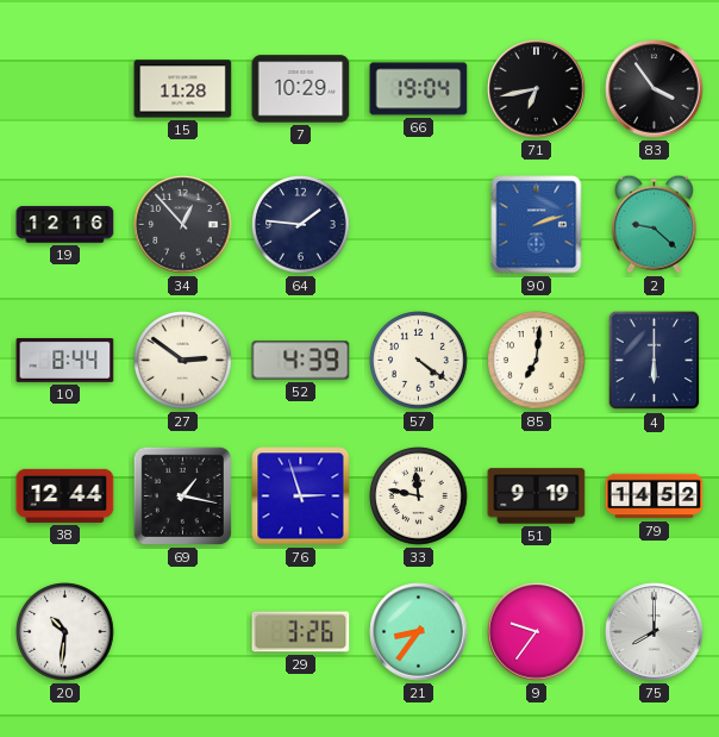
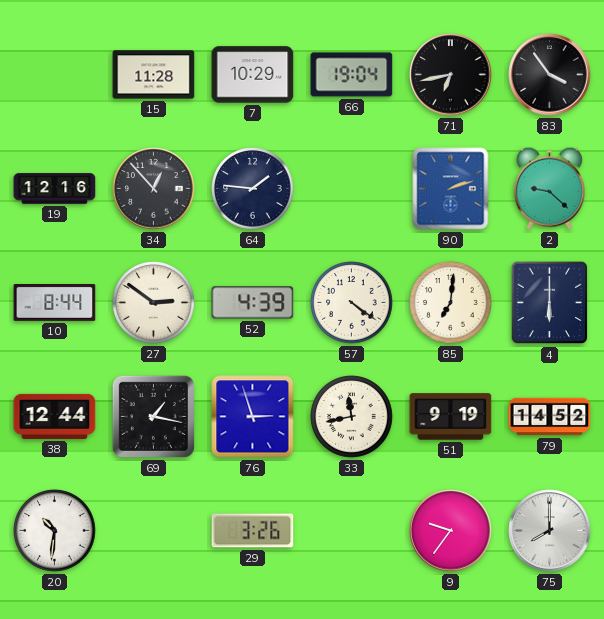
33: 11:47 -> 11:43
21: 8:36 -> none
